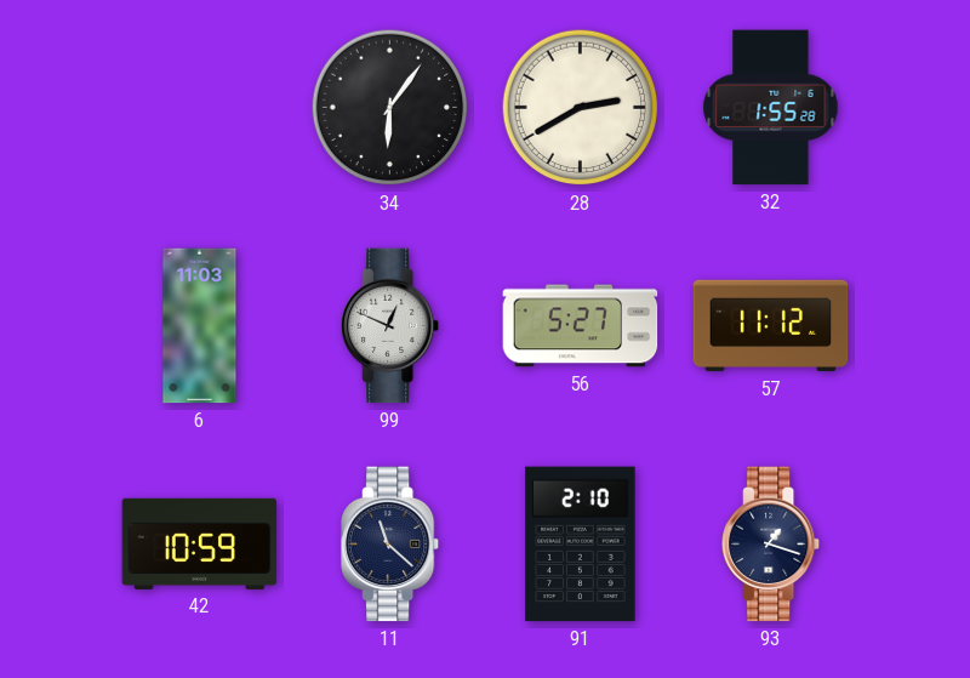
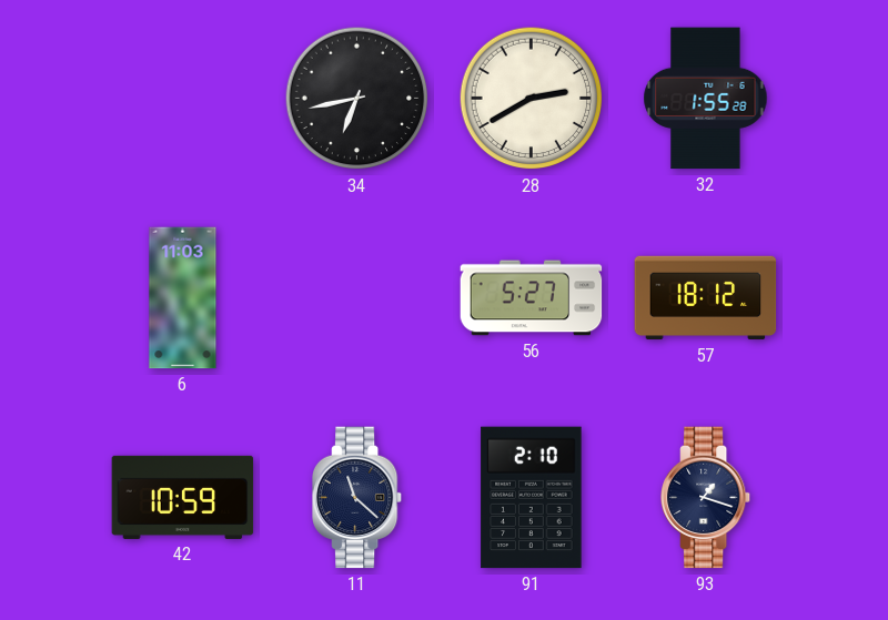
34: 6:06 -> 6:43
99: 12:49 -> none
57: 11:12 -> 18:12
